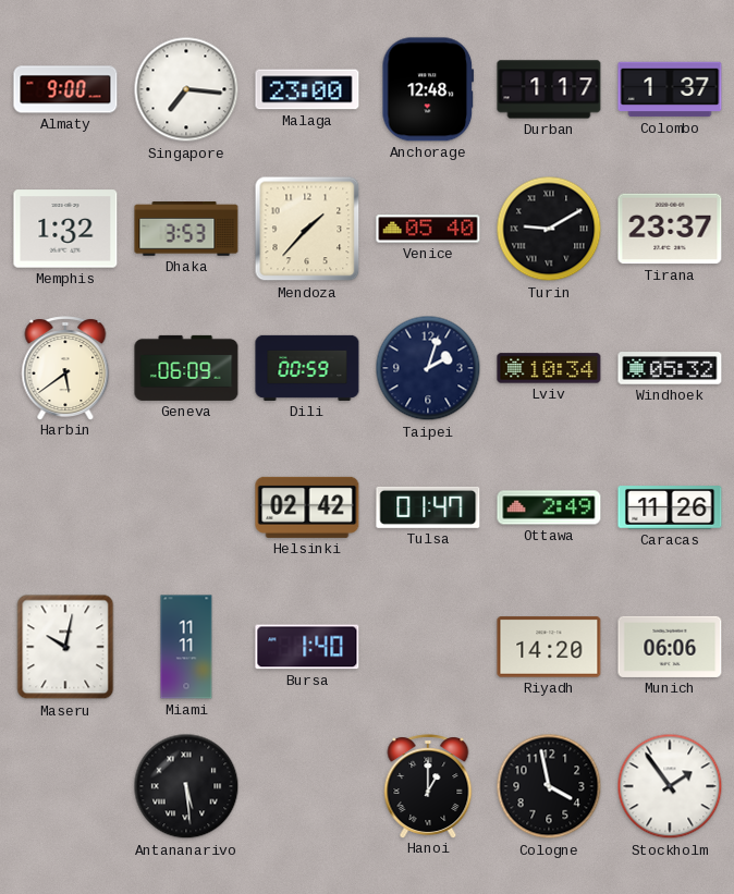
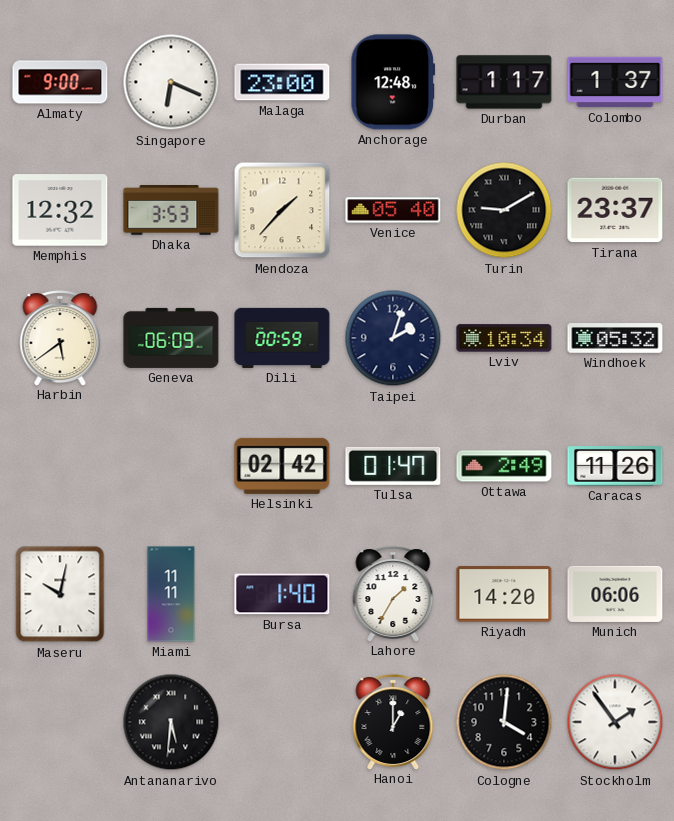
Singapore: 7:16 -> 6:19
Memphis: 1:32 -> 12:32
Lahore: none -> 1:35
Antananarivo: 5:29 -> 5:31
Cologne: 3:58 -> 4:01
